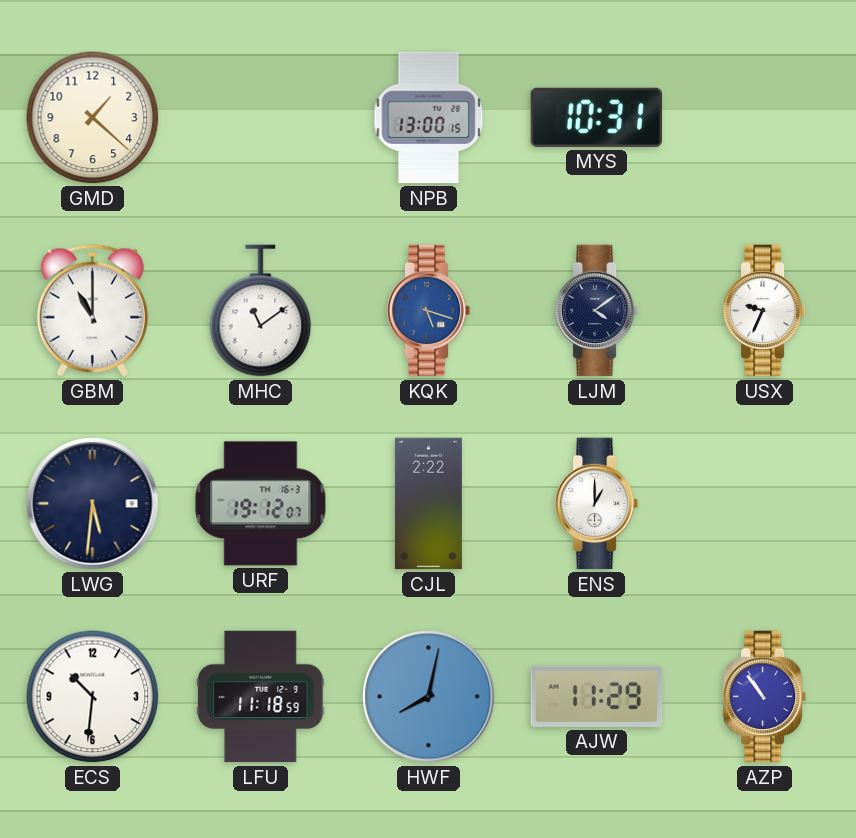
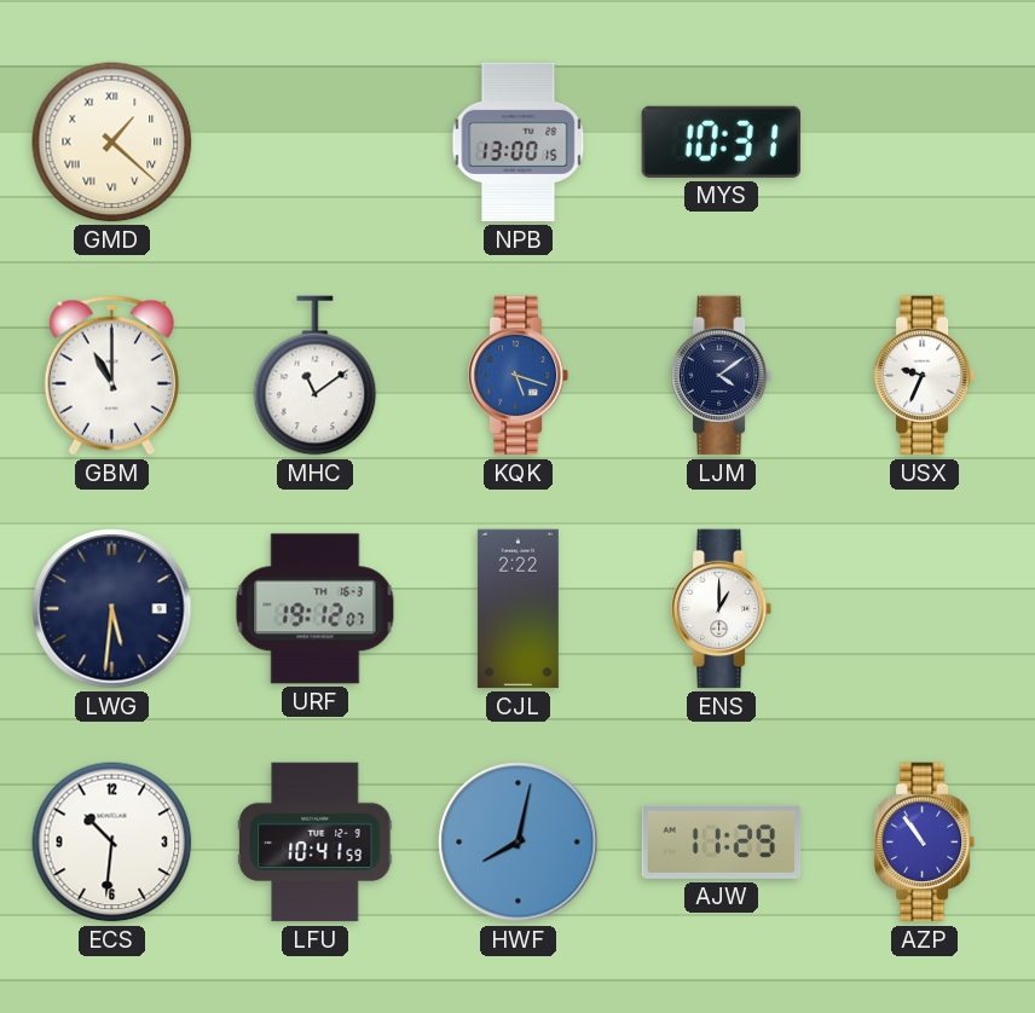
GMD numerals: Arabic -> Roman
LFU: 11:18 -> 10:41
